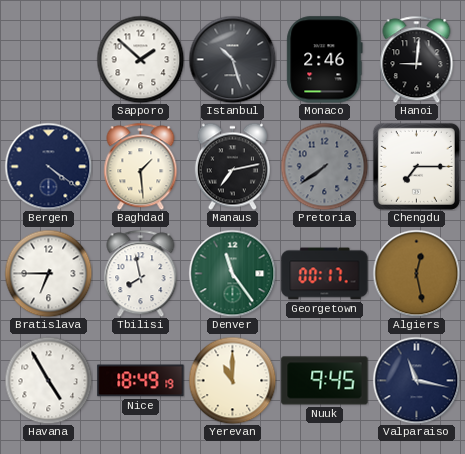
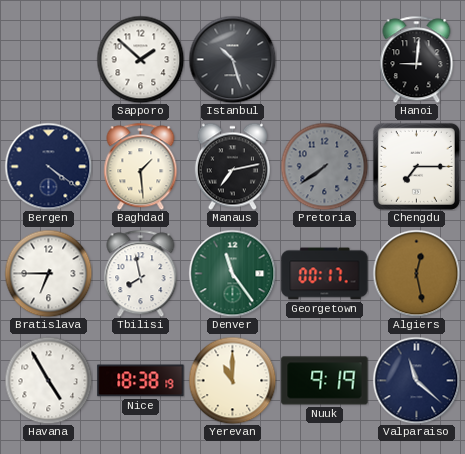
Monaco: 2:46 -> none
Nice: 18:49 -> 18:38
Nuuk: 9:45 -> 9:19
Valparaiso: 11:17 -> 11:22
